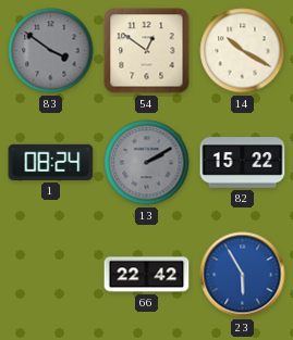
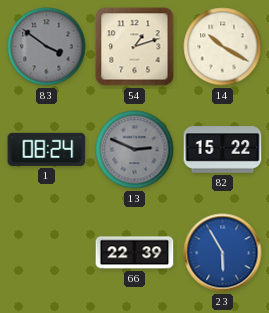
54: 12:51 -> 1:12
13: 2:10 -> 2:49
66: 22:42 -> 22:39
